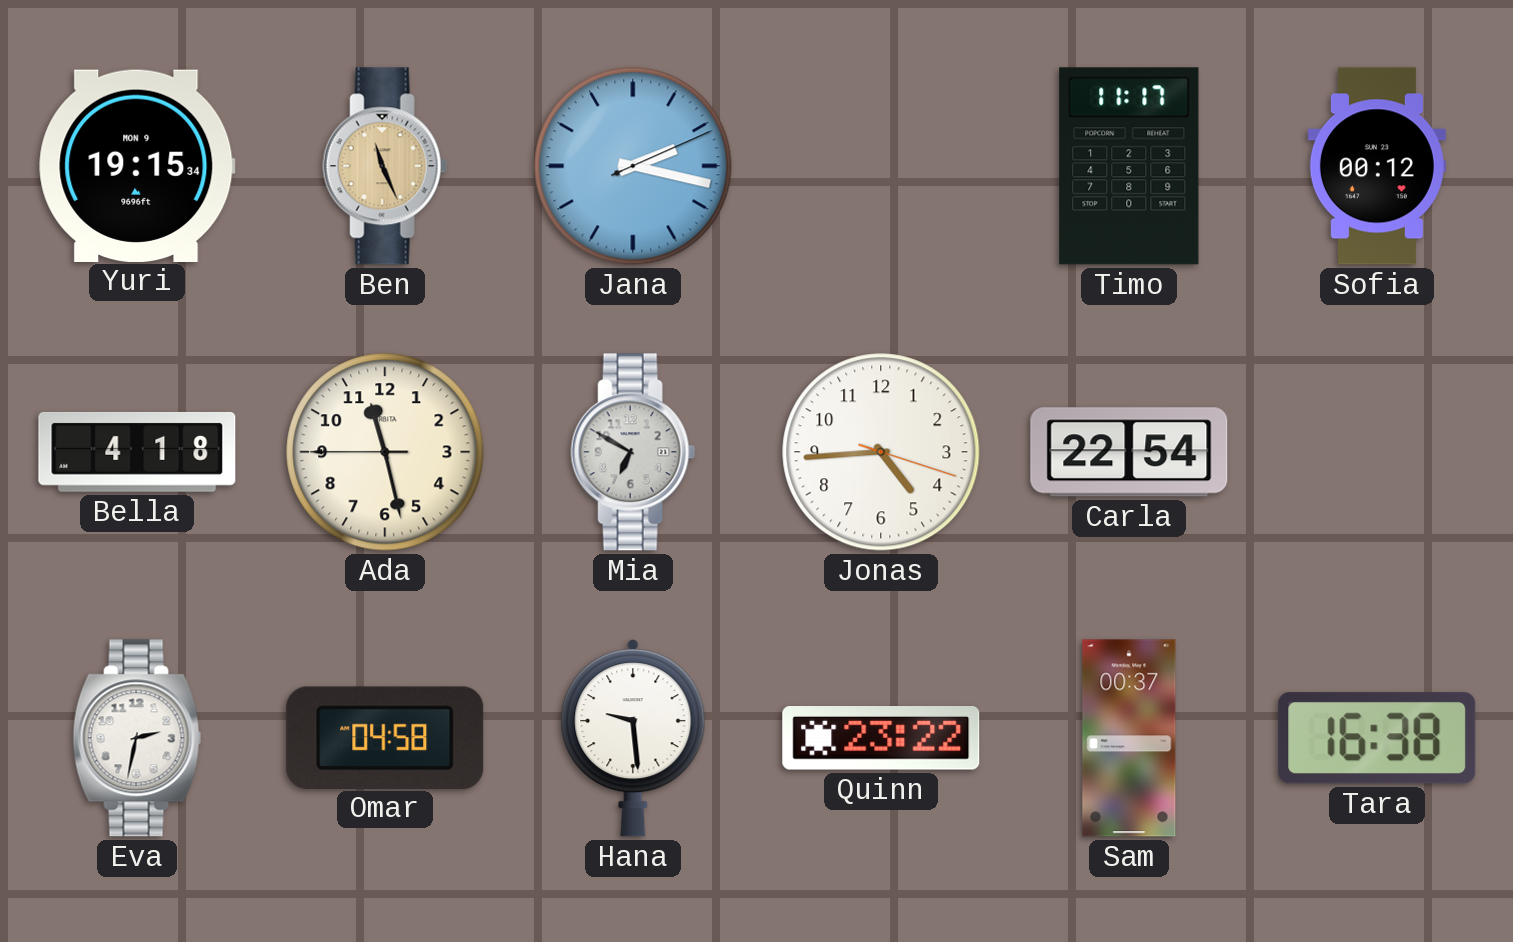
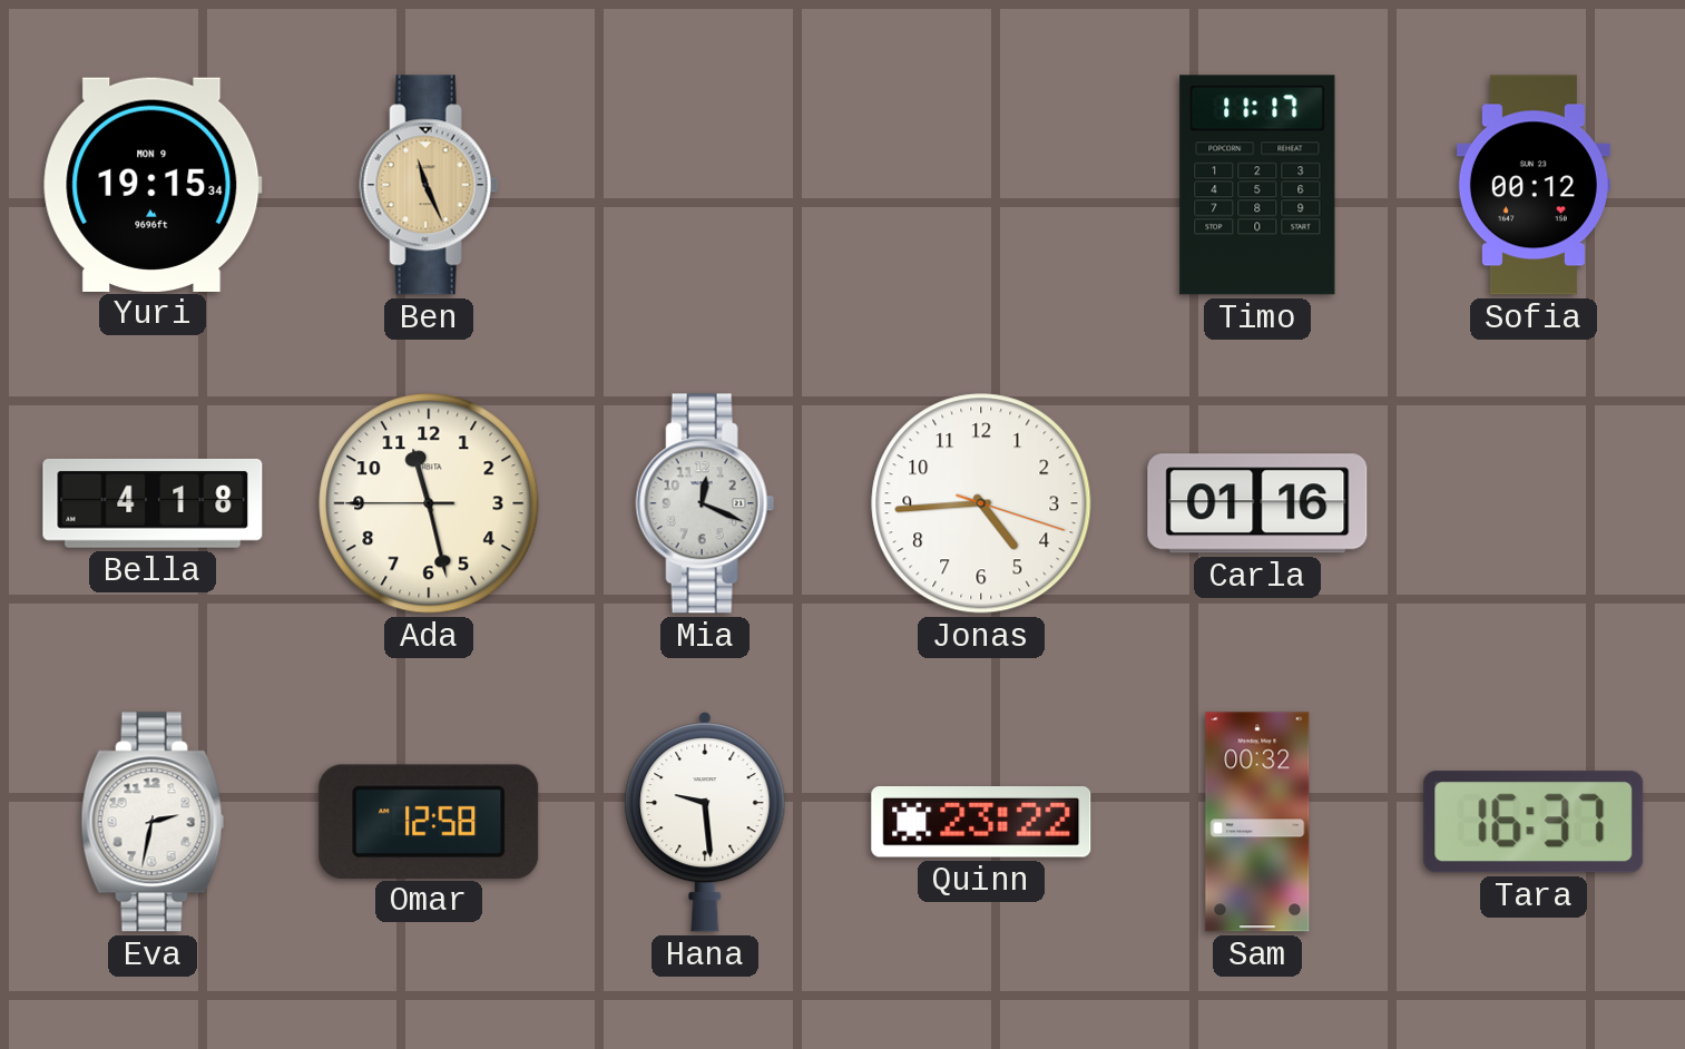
Jana: 2:17 -> none
Mia: 6:50 -> 12:19
Carla: 22:54 -> 01:16
Omar: 04:58 -> 12:58
Sam: 00:37 -> 00:32
Tara: 16:38 -> 16:37
